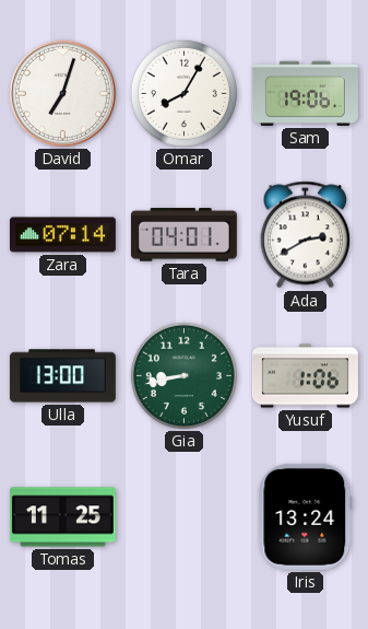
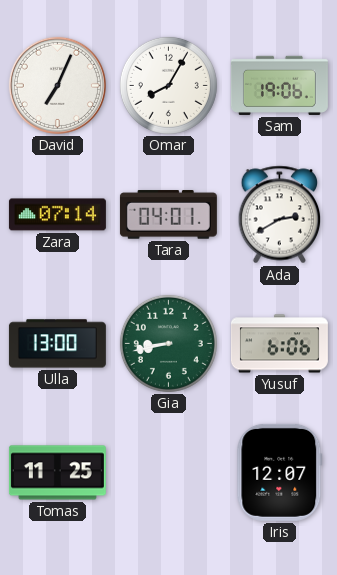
David: 7:03 -> 7:04
Yusuf: 1:06 -> 6:06
Iris: 13:24 -> 12:07
